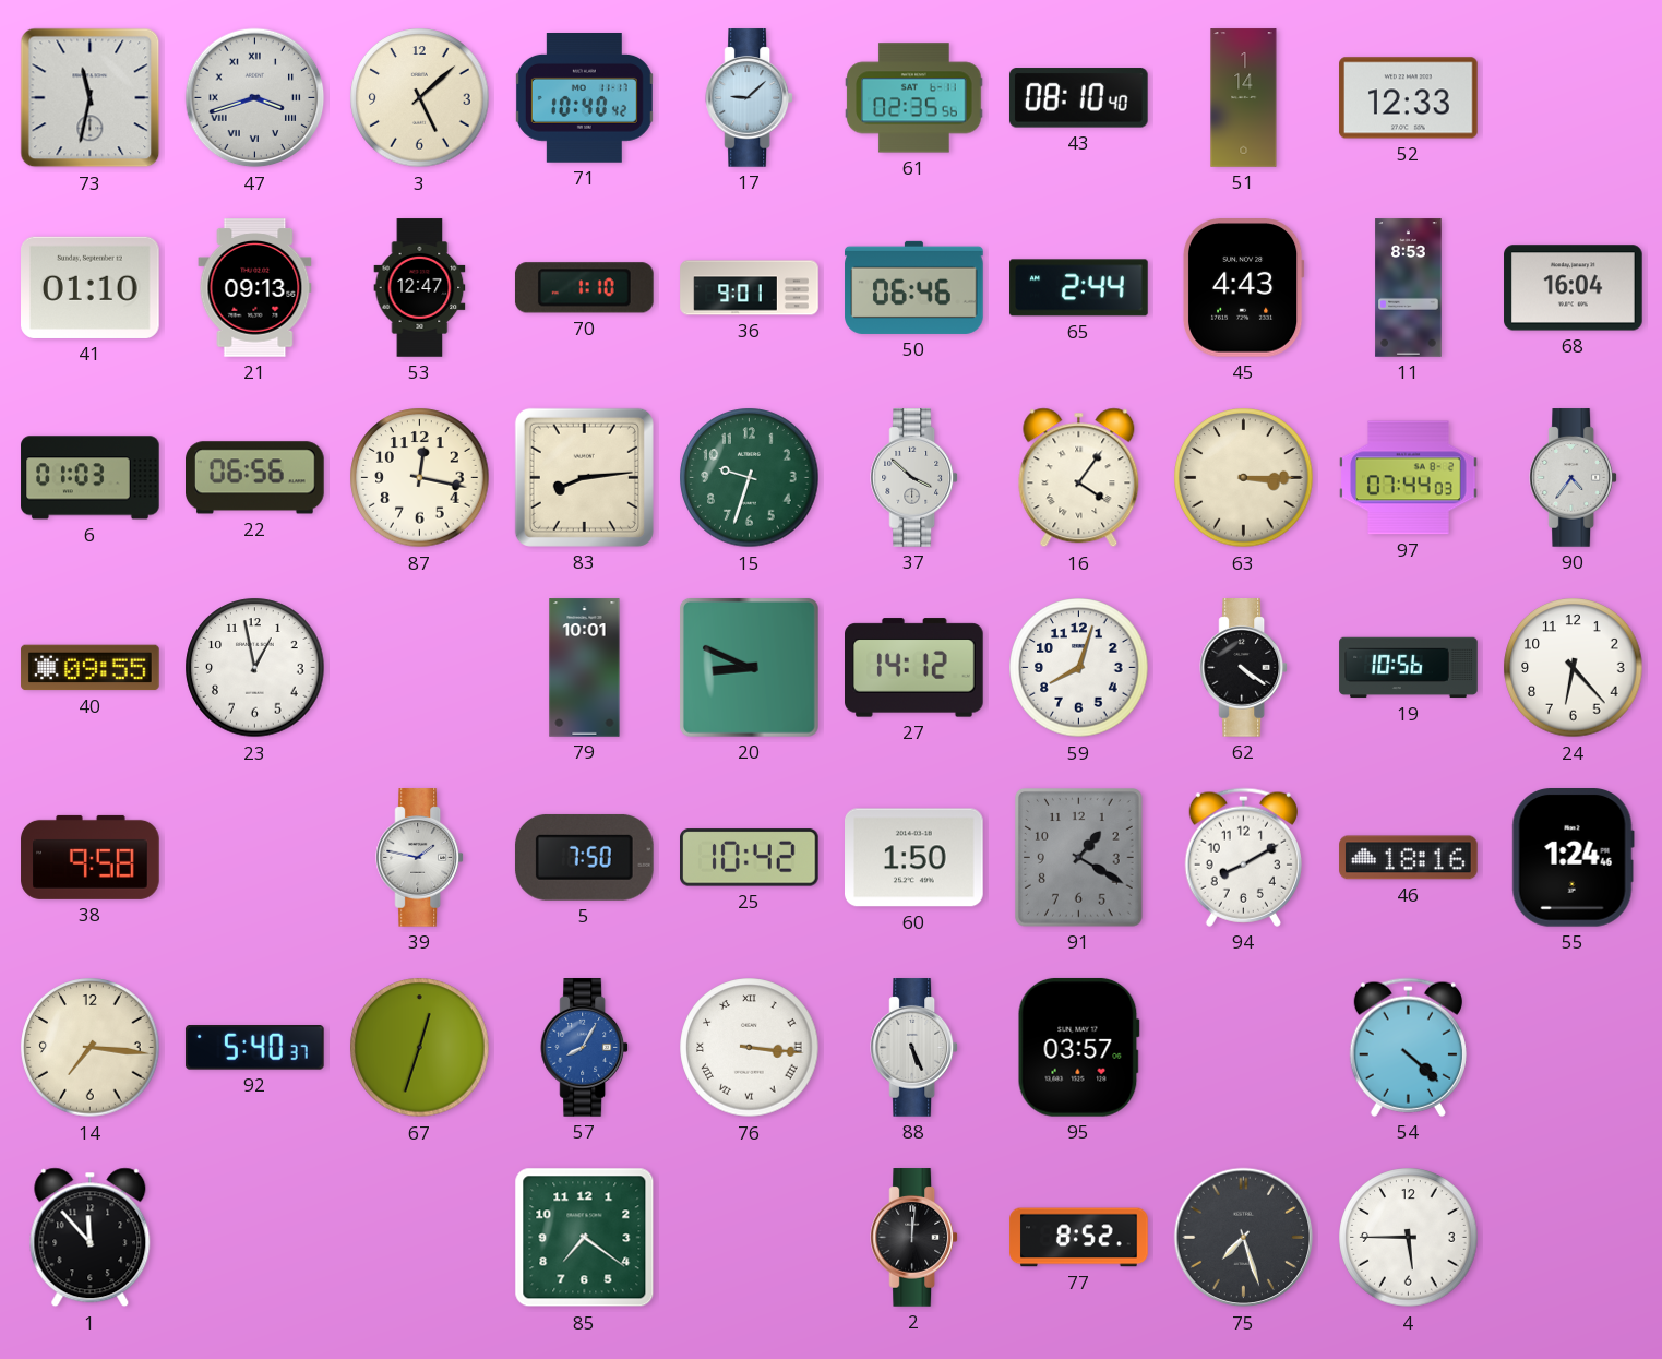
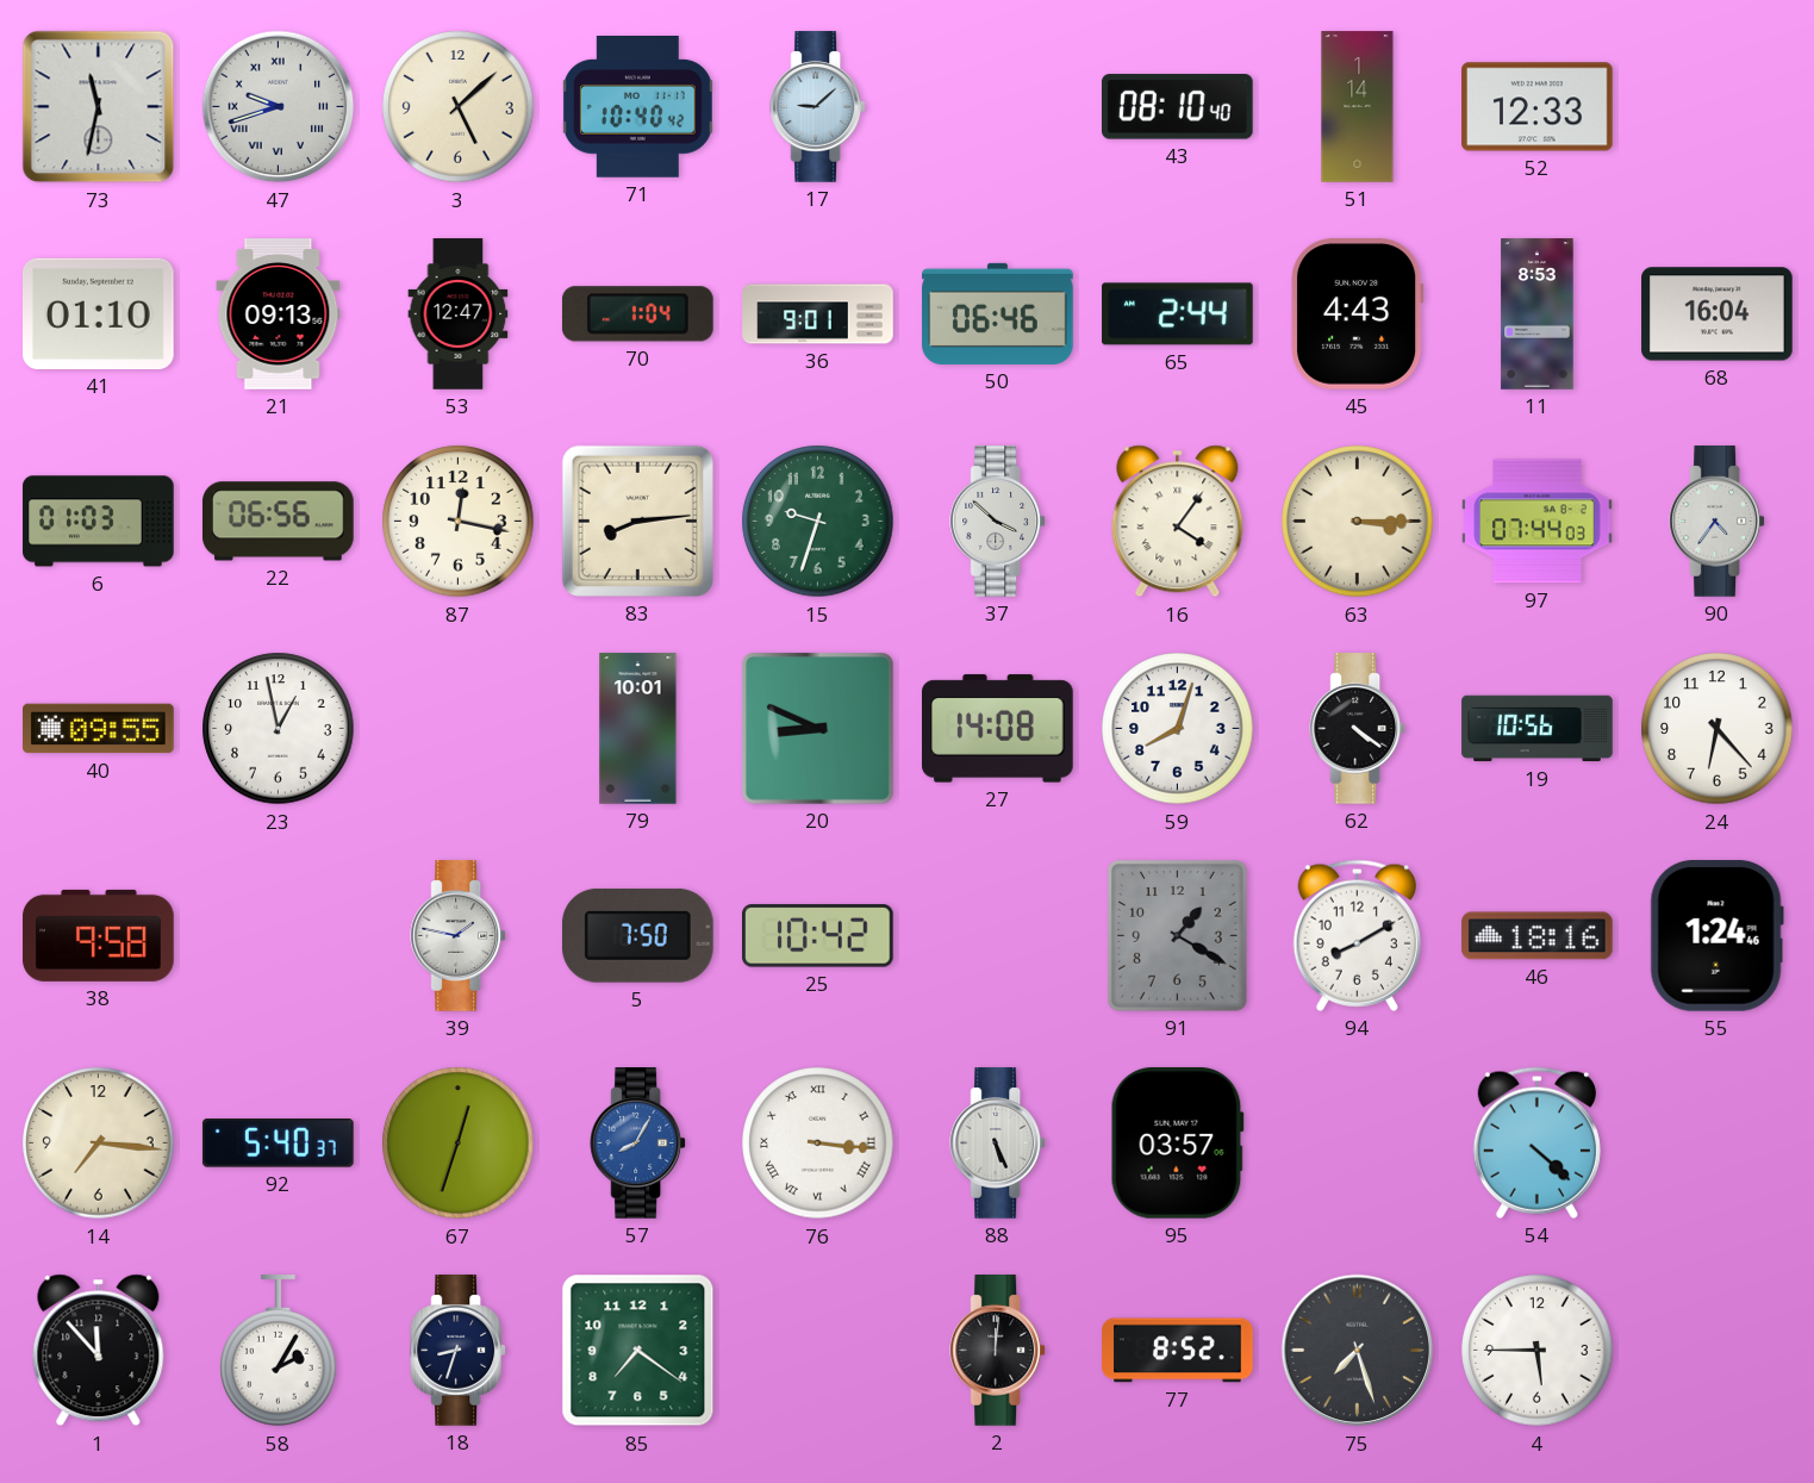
47: 3:42 -> 9:42
61: 02:35 -> none
70: 1:10 -> 1:04
27: 14:12 -> 14:08
60: 1:50 -> none
58: none -> 2:05
18: none -> 8:33
